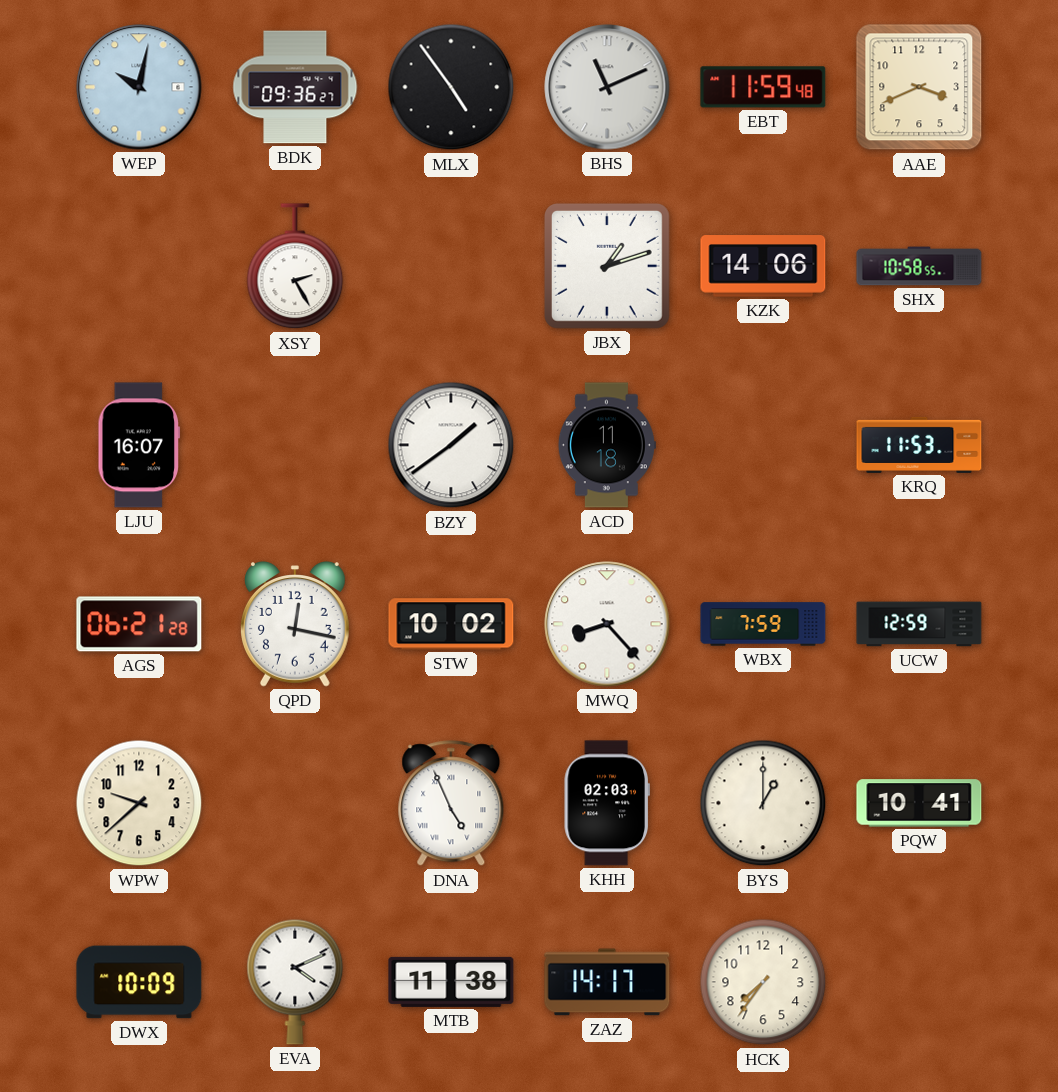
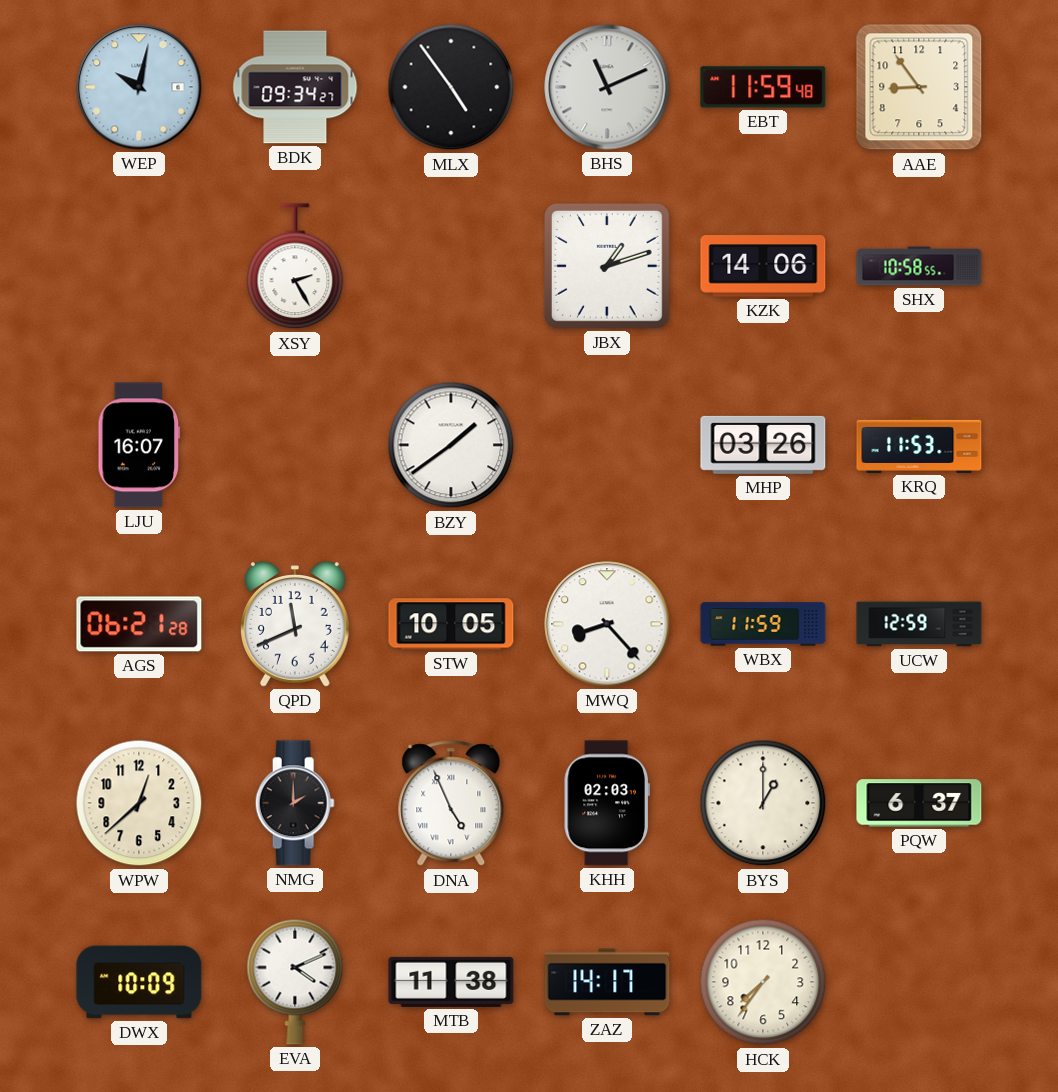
BDK: 09:36 -> 09:34
AAE: 3:41 -> 8:54
ACD: 11:18 -> none
MHP: none -> 03:26
QPD: 12:17 -> 11:41
STW: 10:02 -> 10:05
WBX: 7:59 -> 11:59
WPW: 9:38 -> 12:38
NMG: none -> 2:00
PQW: 10:41 -> 6:37
